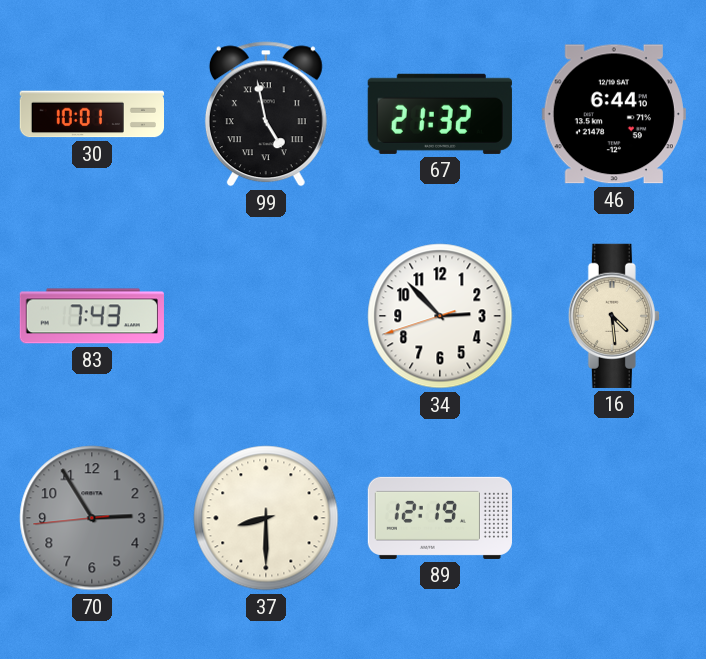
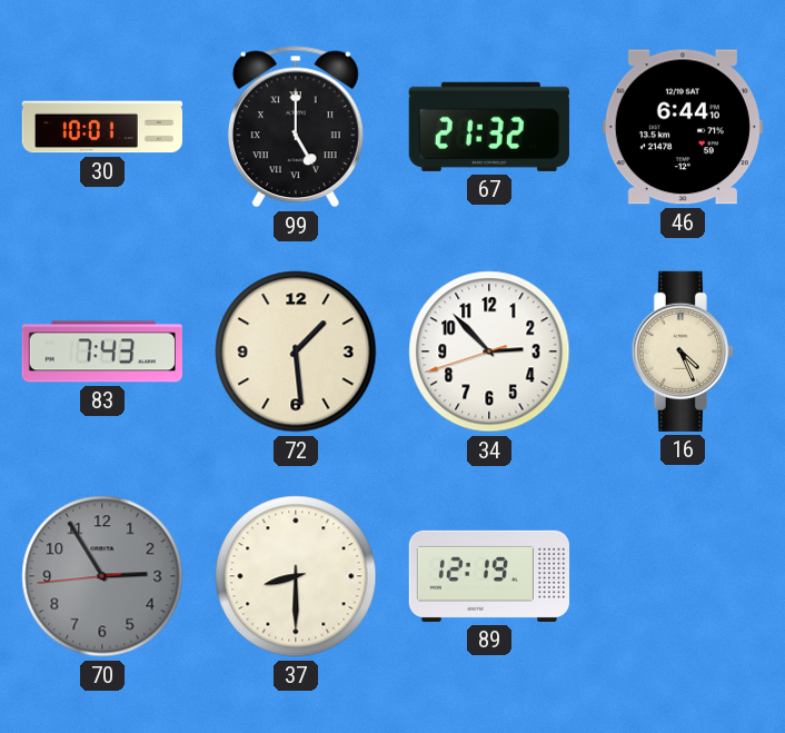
99: 4:58 -> 5:00
72: none -> 1:29
16: 4:29 -> 4:26
